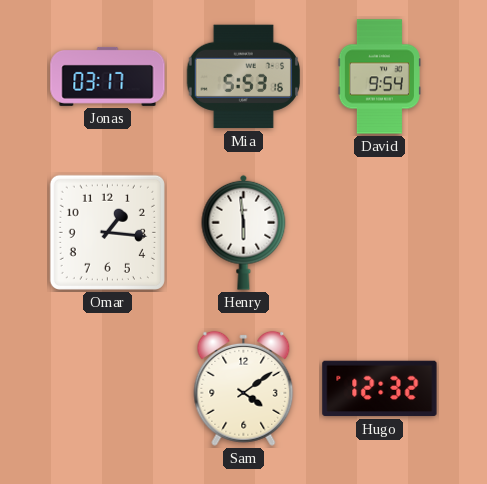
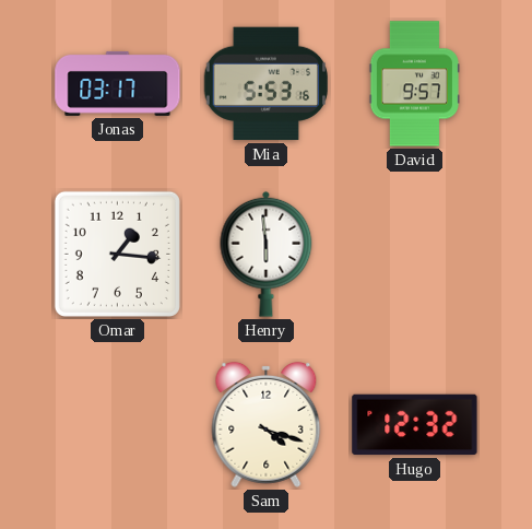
David: 9:54 -> 9:57
Sam: 4:09 -> 4:18
